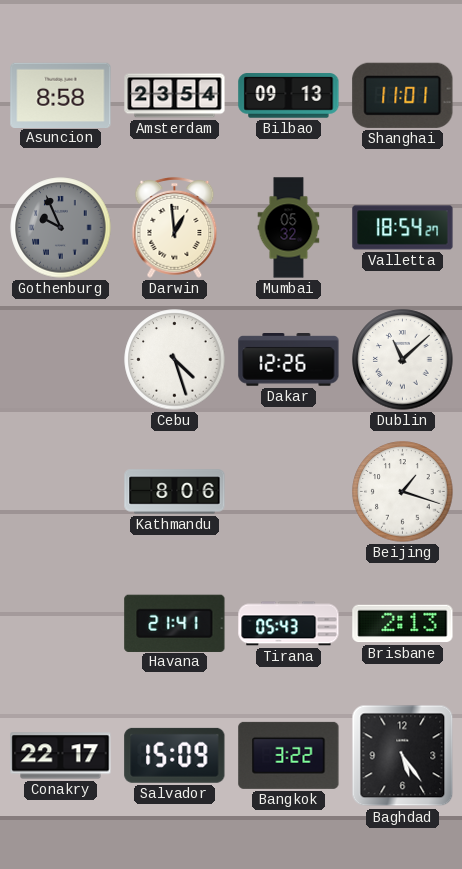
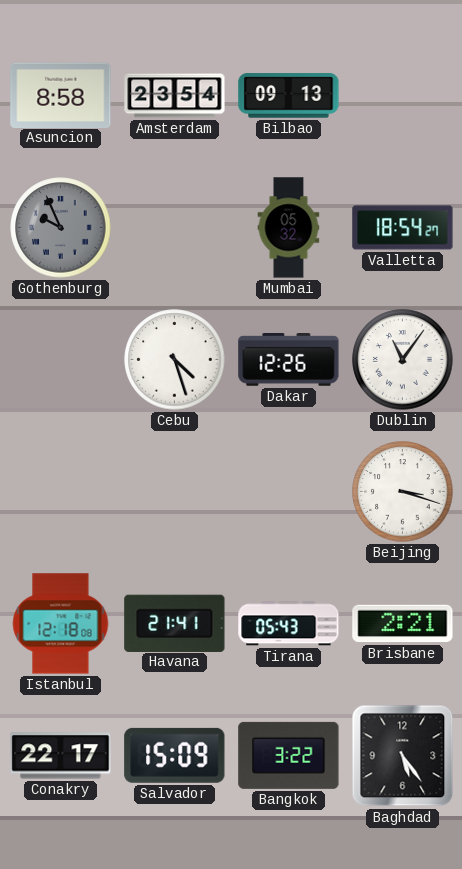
Shanghai: 11:01 -> none
Darwin: 12:59 -> none
Dublin: 11:08 -> 11:06
Kathmandu: 8:06 -> none
Beijing: 1:18 -> 3:18
Istanbul: none -> 12:18
Brisbane: 2:13 -> 2:21
